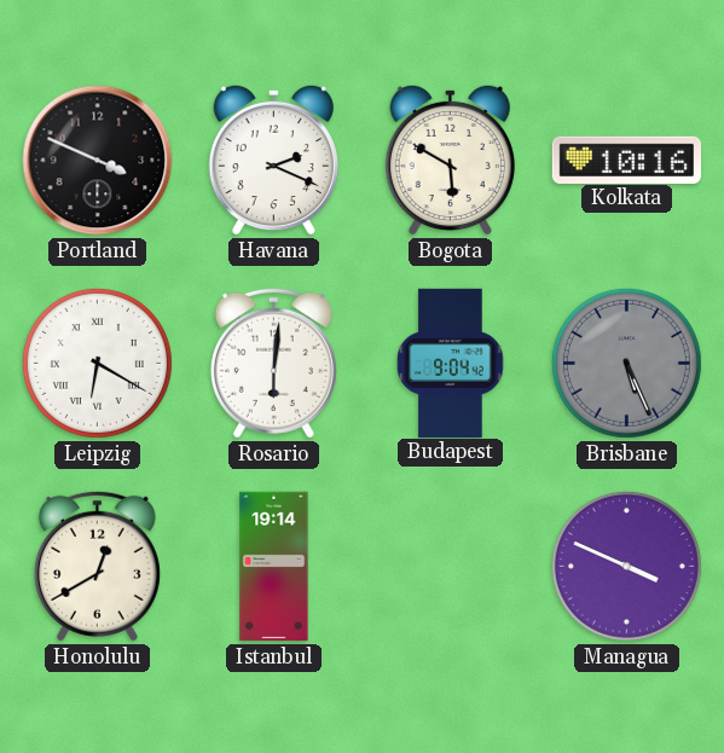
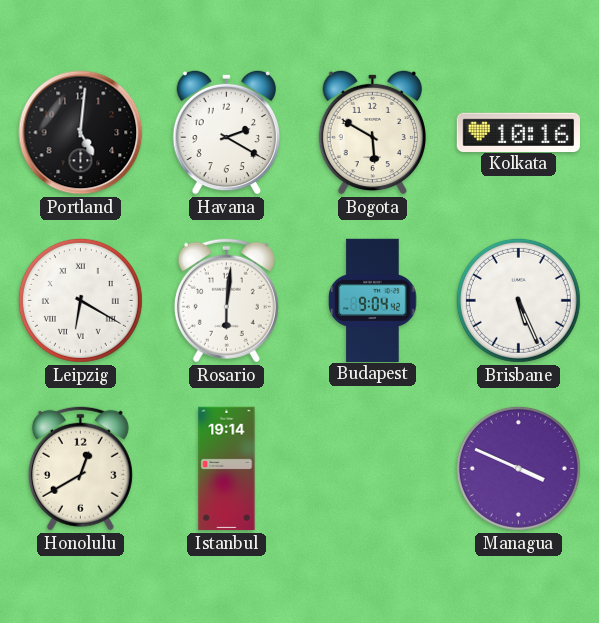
Portland: 3:49 -> 5:01
Havana: 2:19 -> 2:20
Brisbane dial: grey -> white
